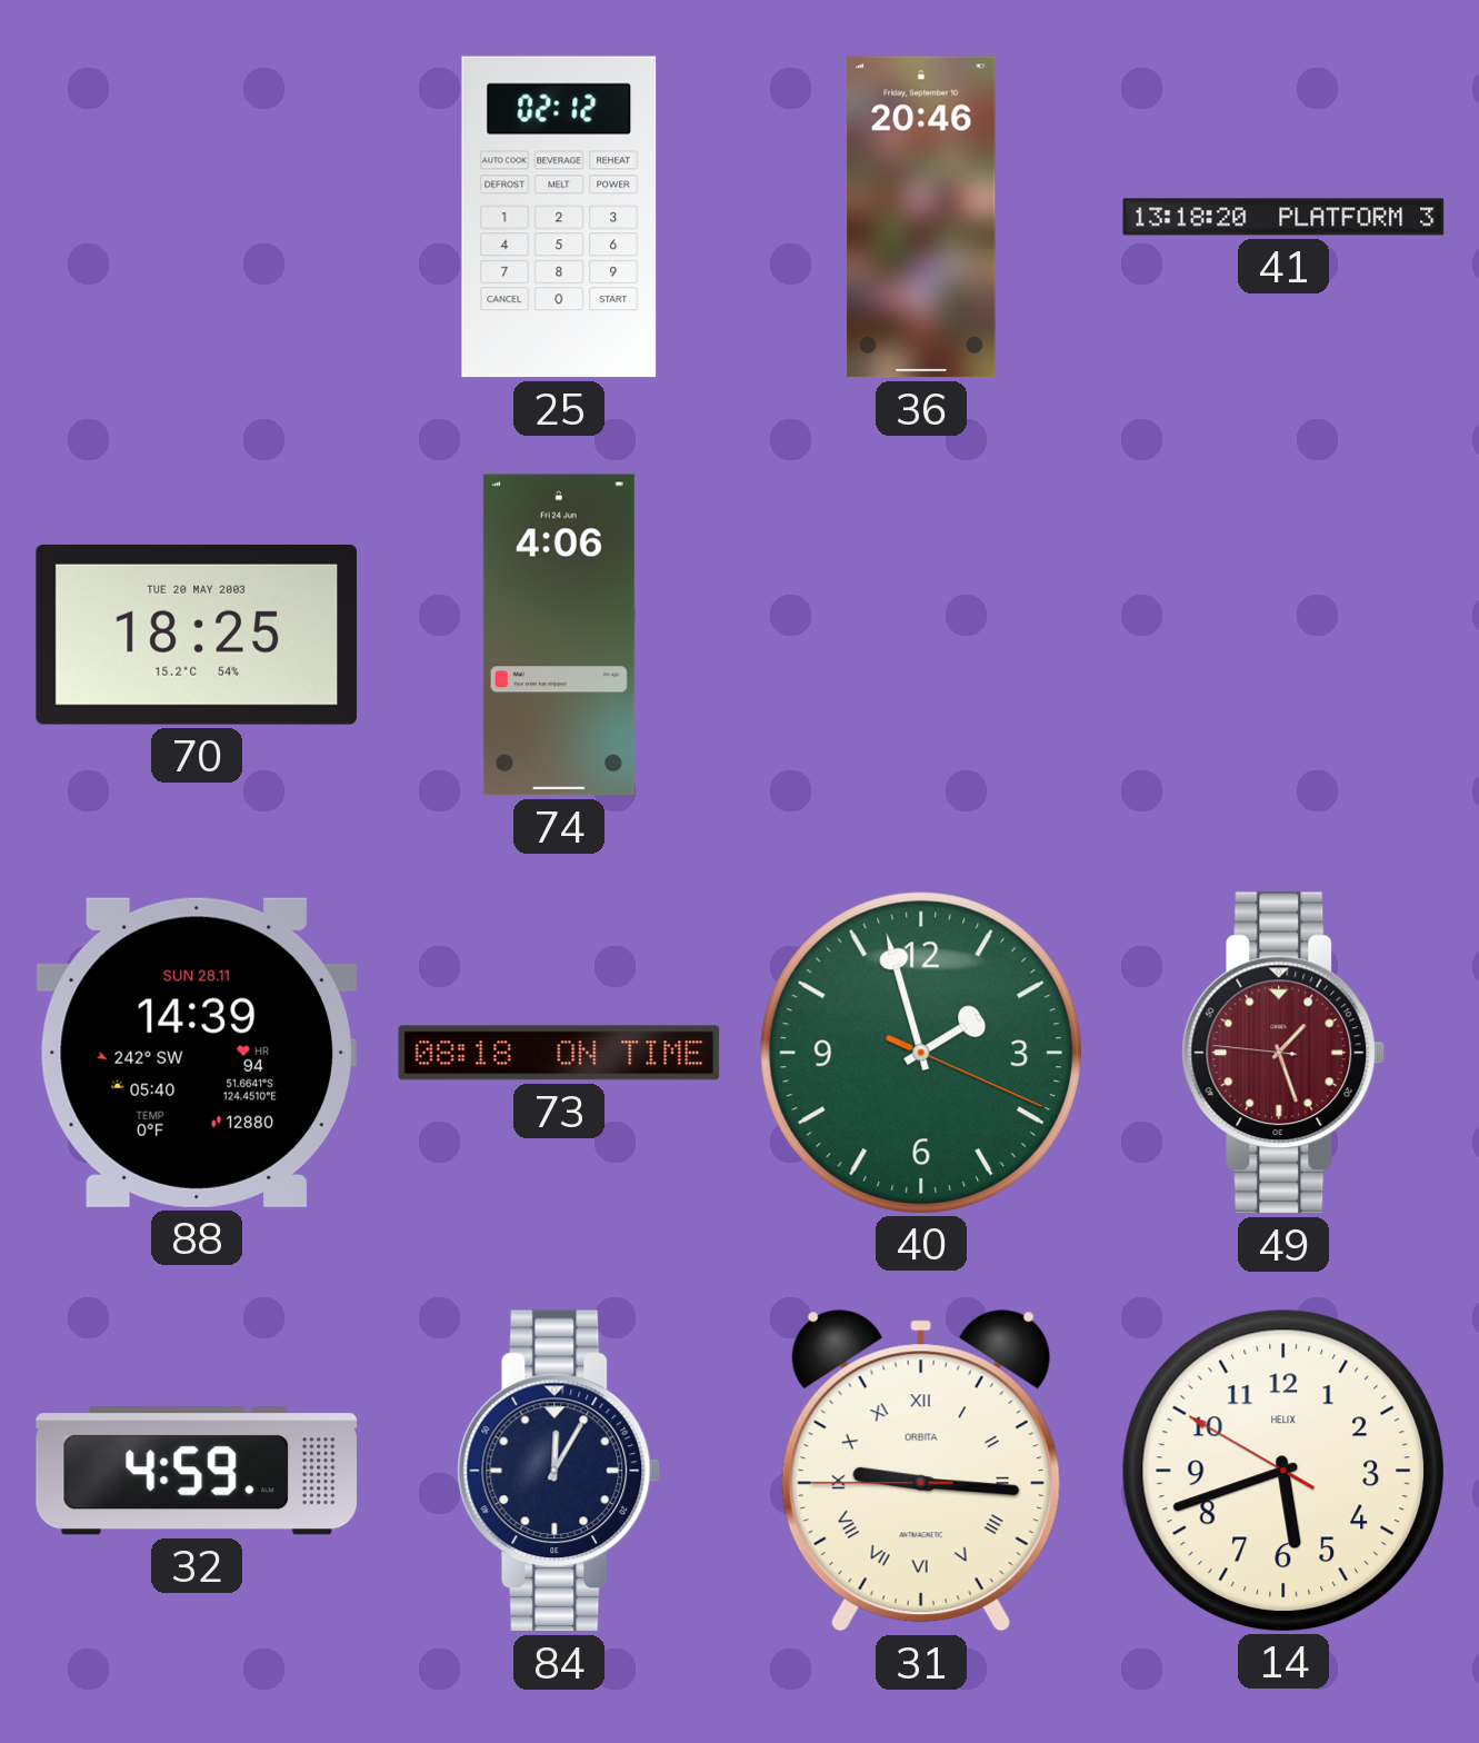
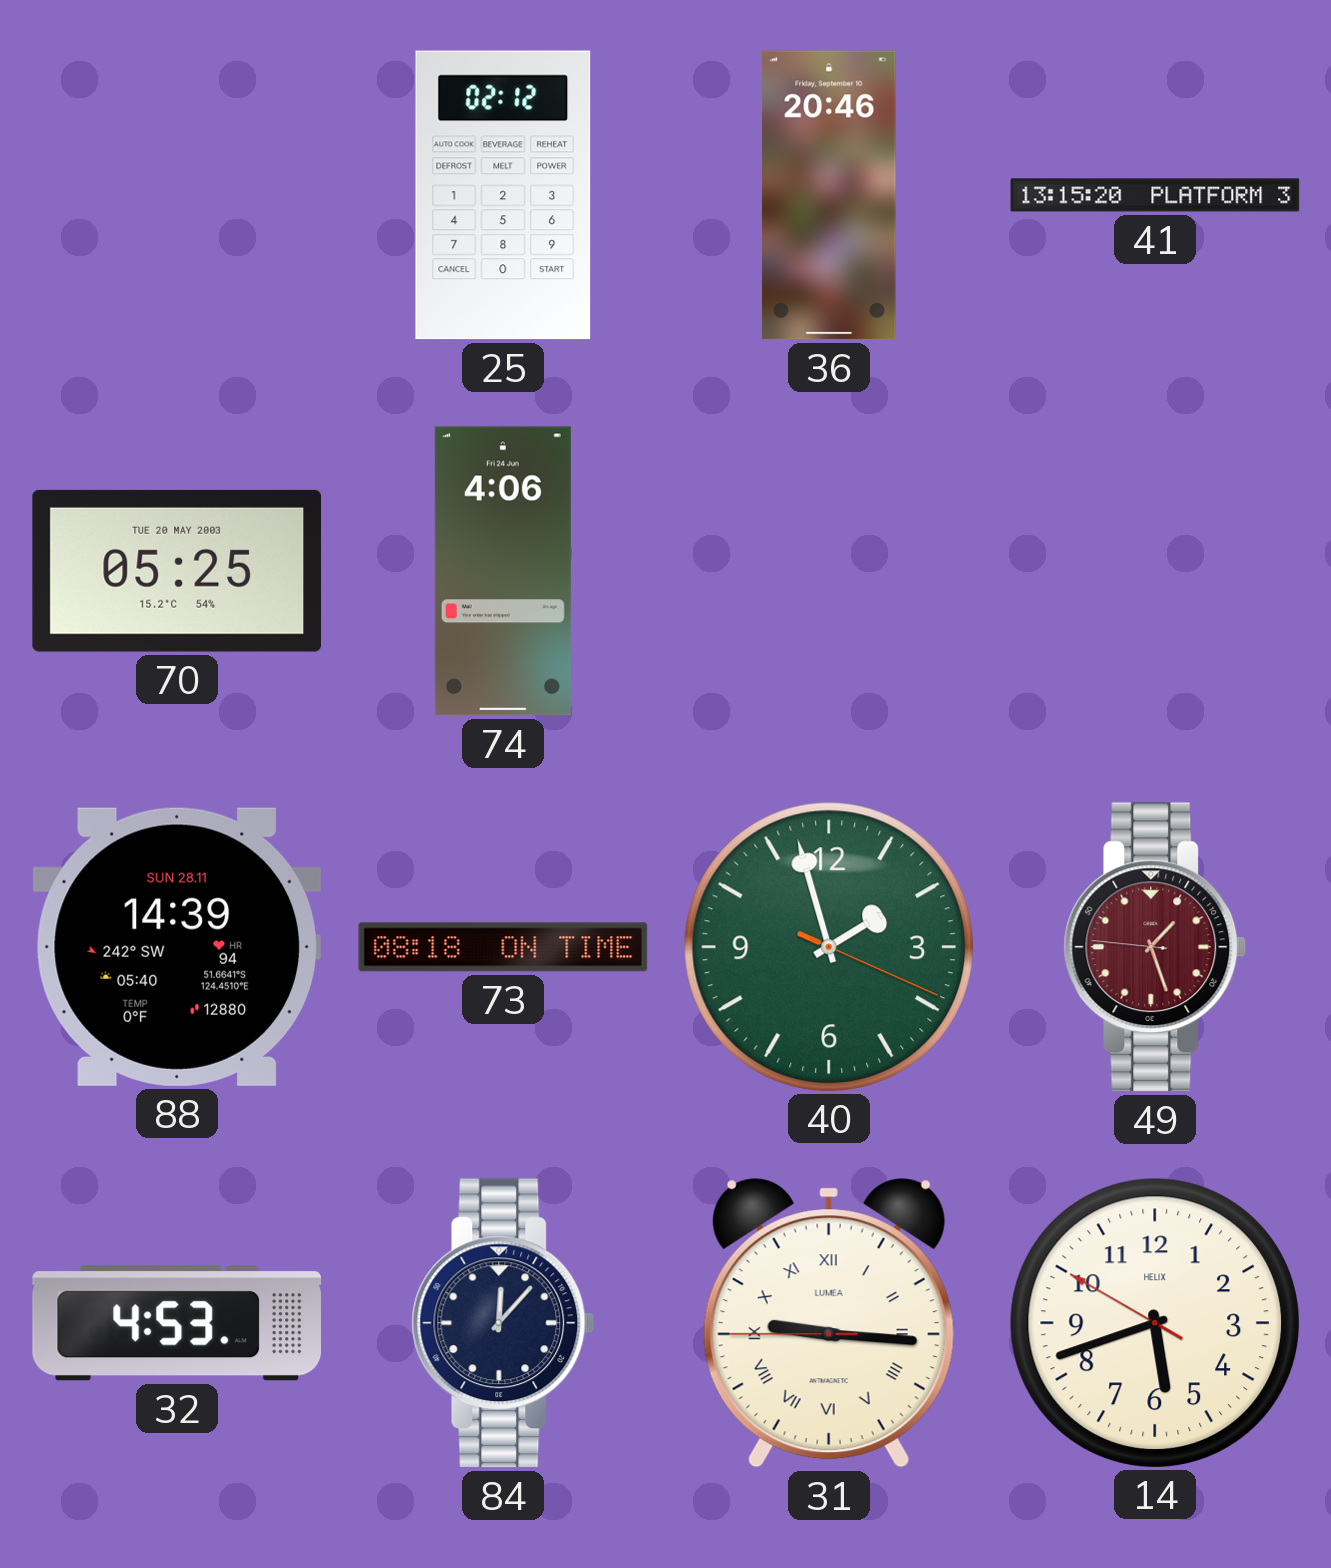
41: 13:18 -> 13:15
70: 18:25 -> 05:25
32: 4:59 -> 4:53
84: 12:05 -> 12:07
31 brand: ORBITA -> LUMEA
